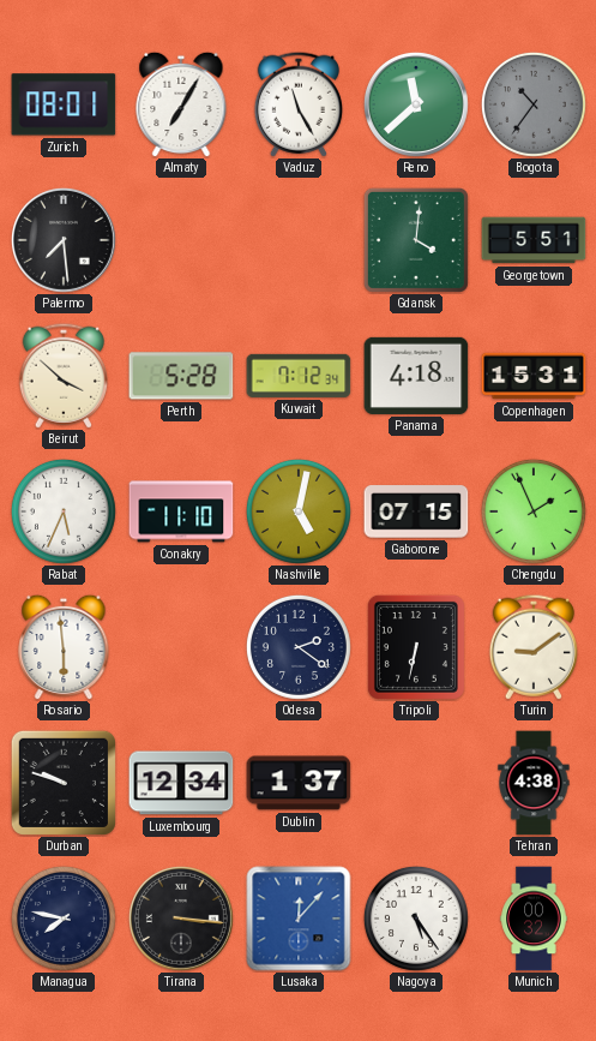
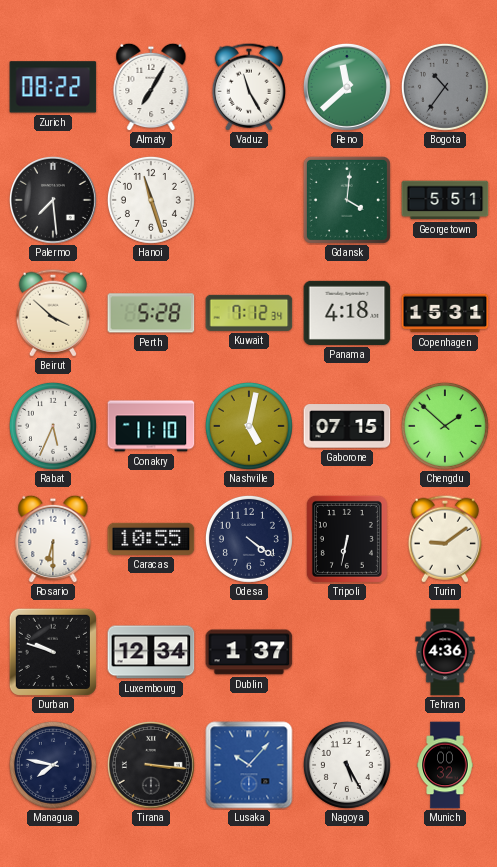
Zurich: 08:01 -> 08:22
Hanoi: none -> 11:27
Chengdu: 1:56 -> 1:52
Rosario: 5:59 -> 6:30
Caracas: none -> 10:55
Odesa: 2:21 -> 4:21
Tehran: 4:38 -> 4:36
Lusaka: 12:07 -> 10:07
Nagoya: 5:24 -> 5:25
